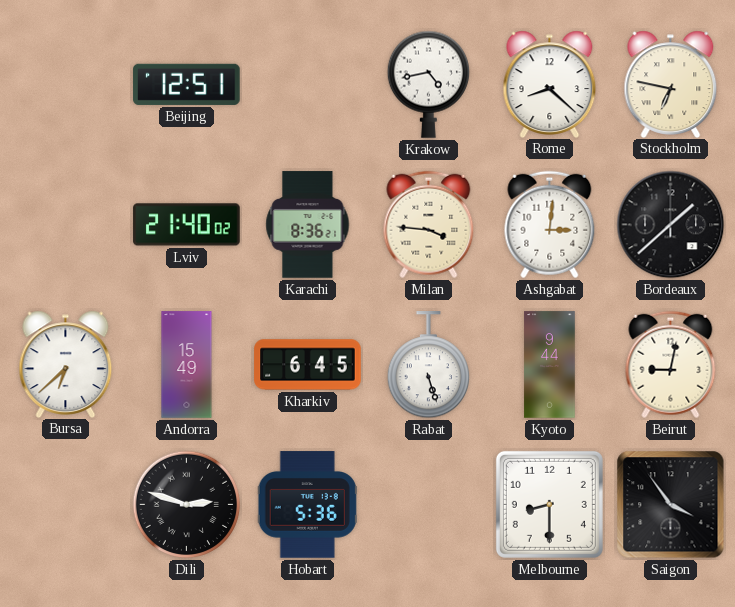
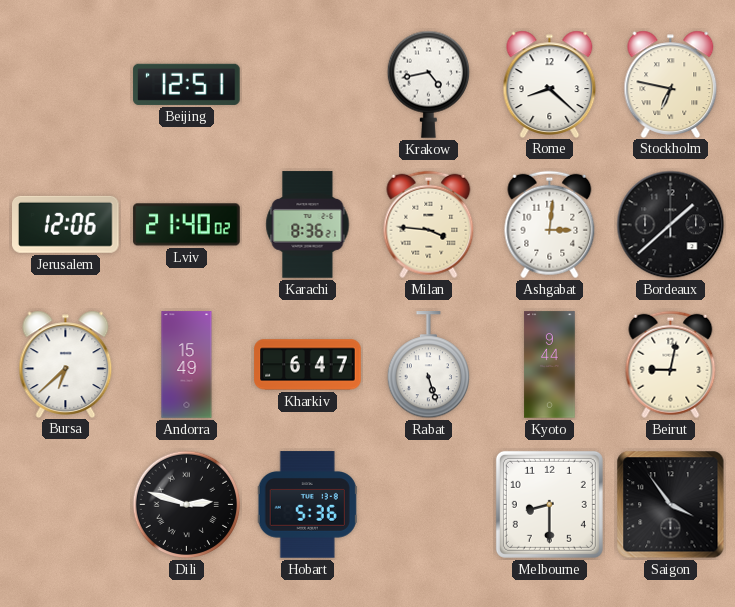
Jerusalem: none -> 12:06
Kharkiv: 6:45 -> 6:47
